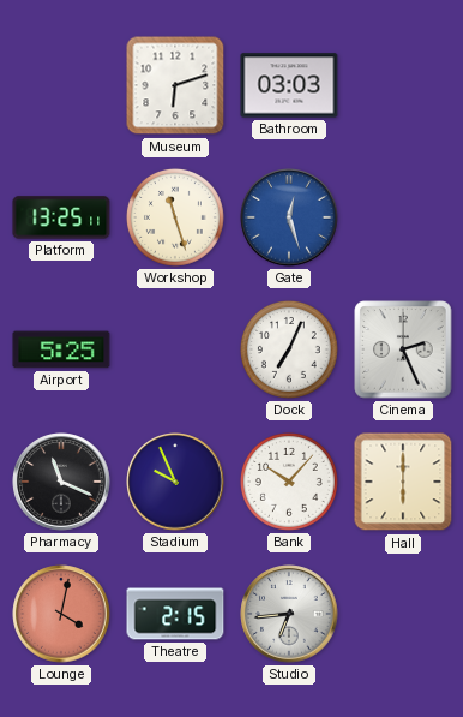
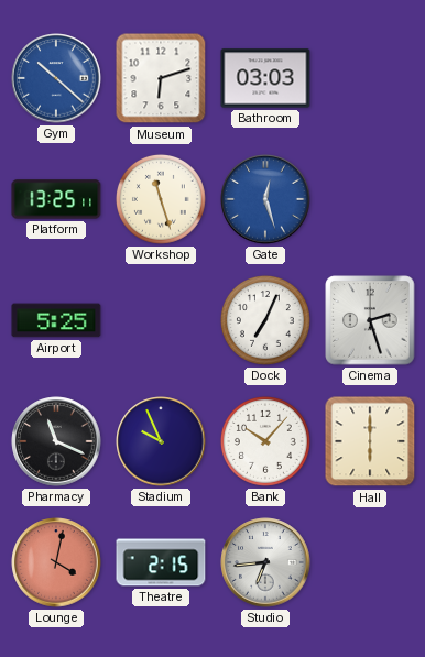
Gym: none -> 10:22
Cinema: 2:26 -> 2:27
